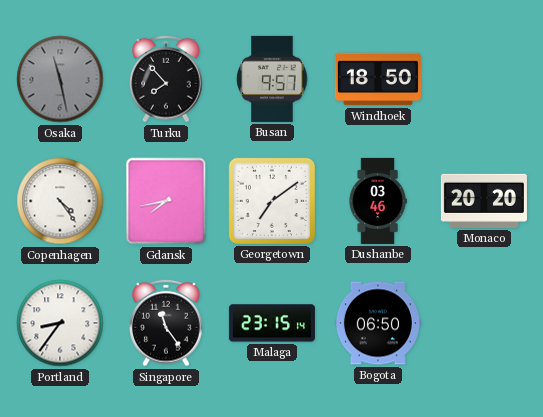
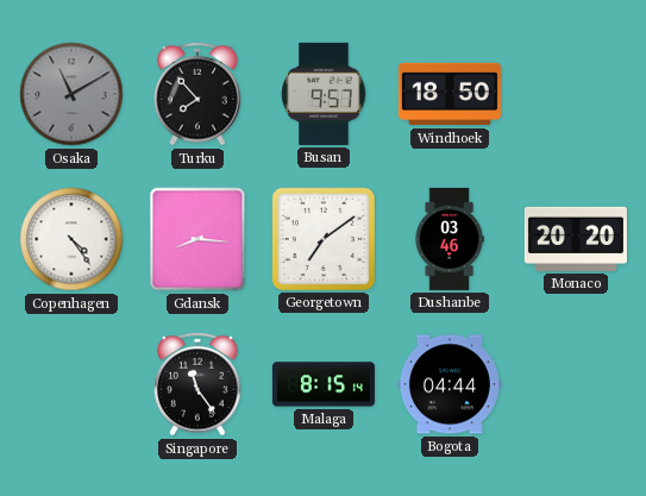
Osaka: 11:28 -> 11:10
Gdansk: 7:43 -> 8:16
Portland: 8:36 -> none
Malaga: 23:15 -> 8:15
Bogota: 06:50 -> 04:44
